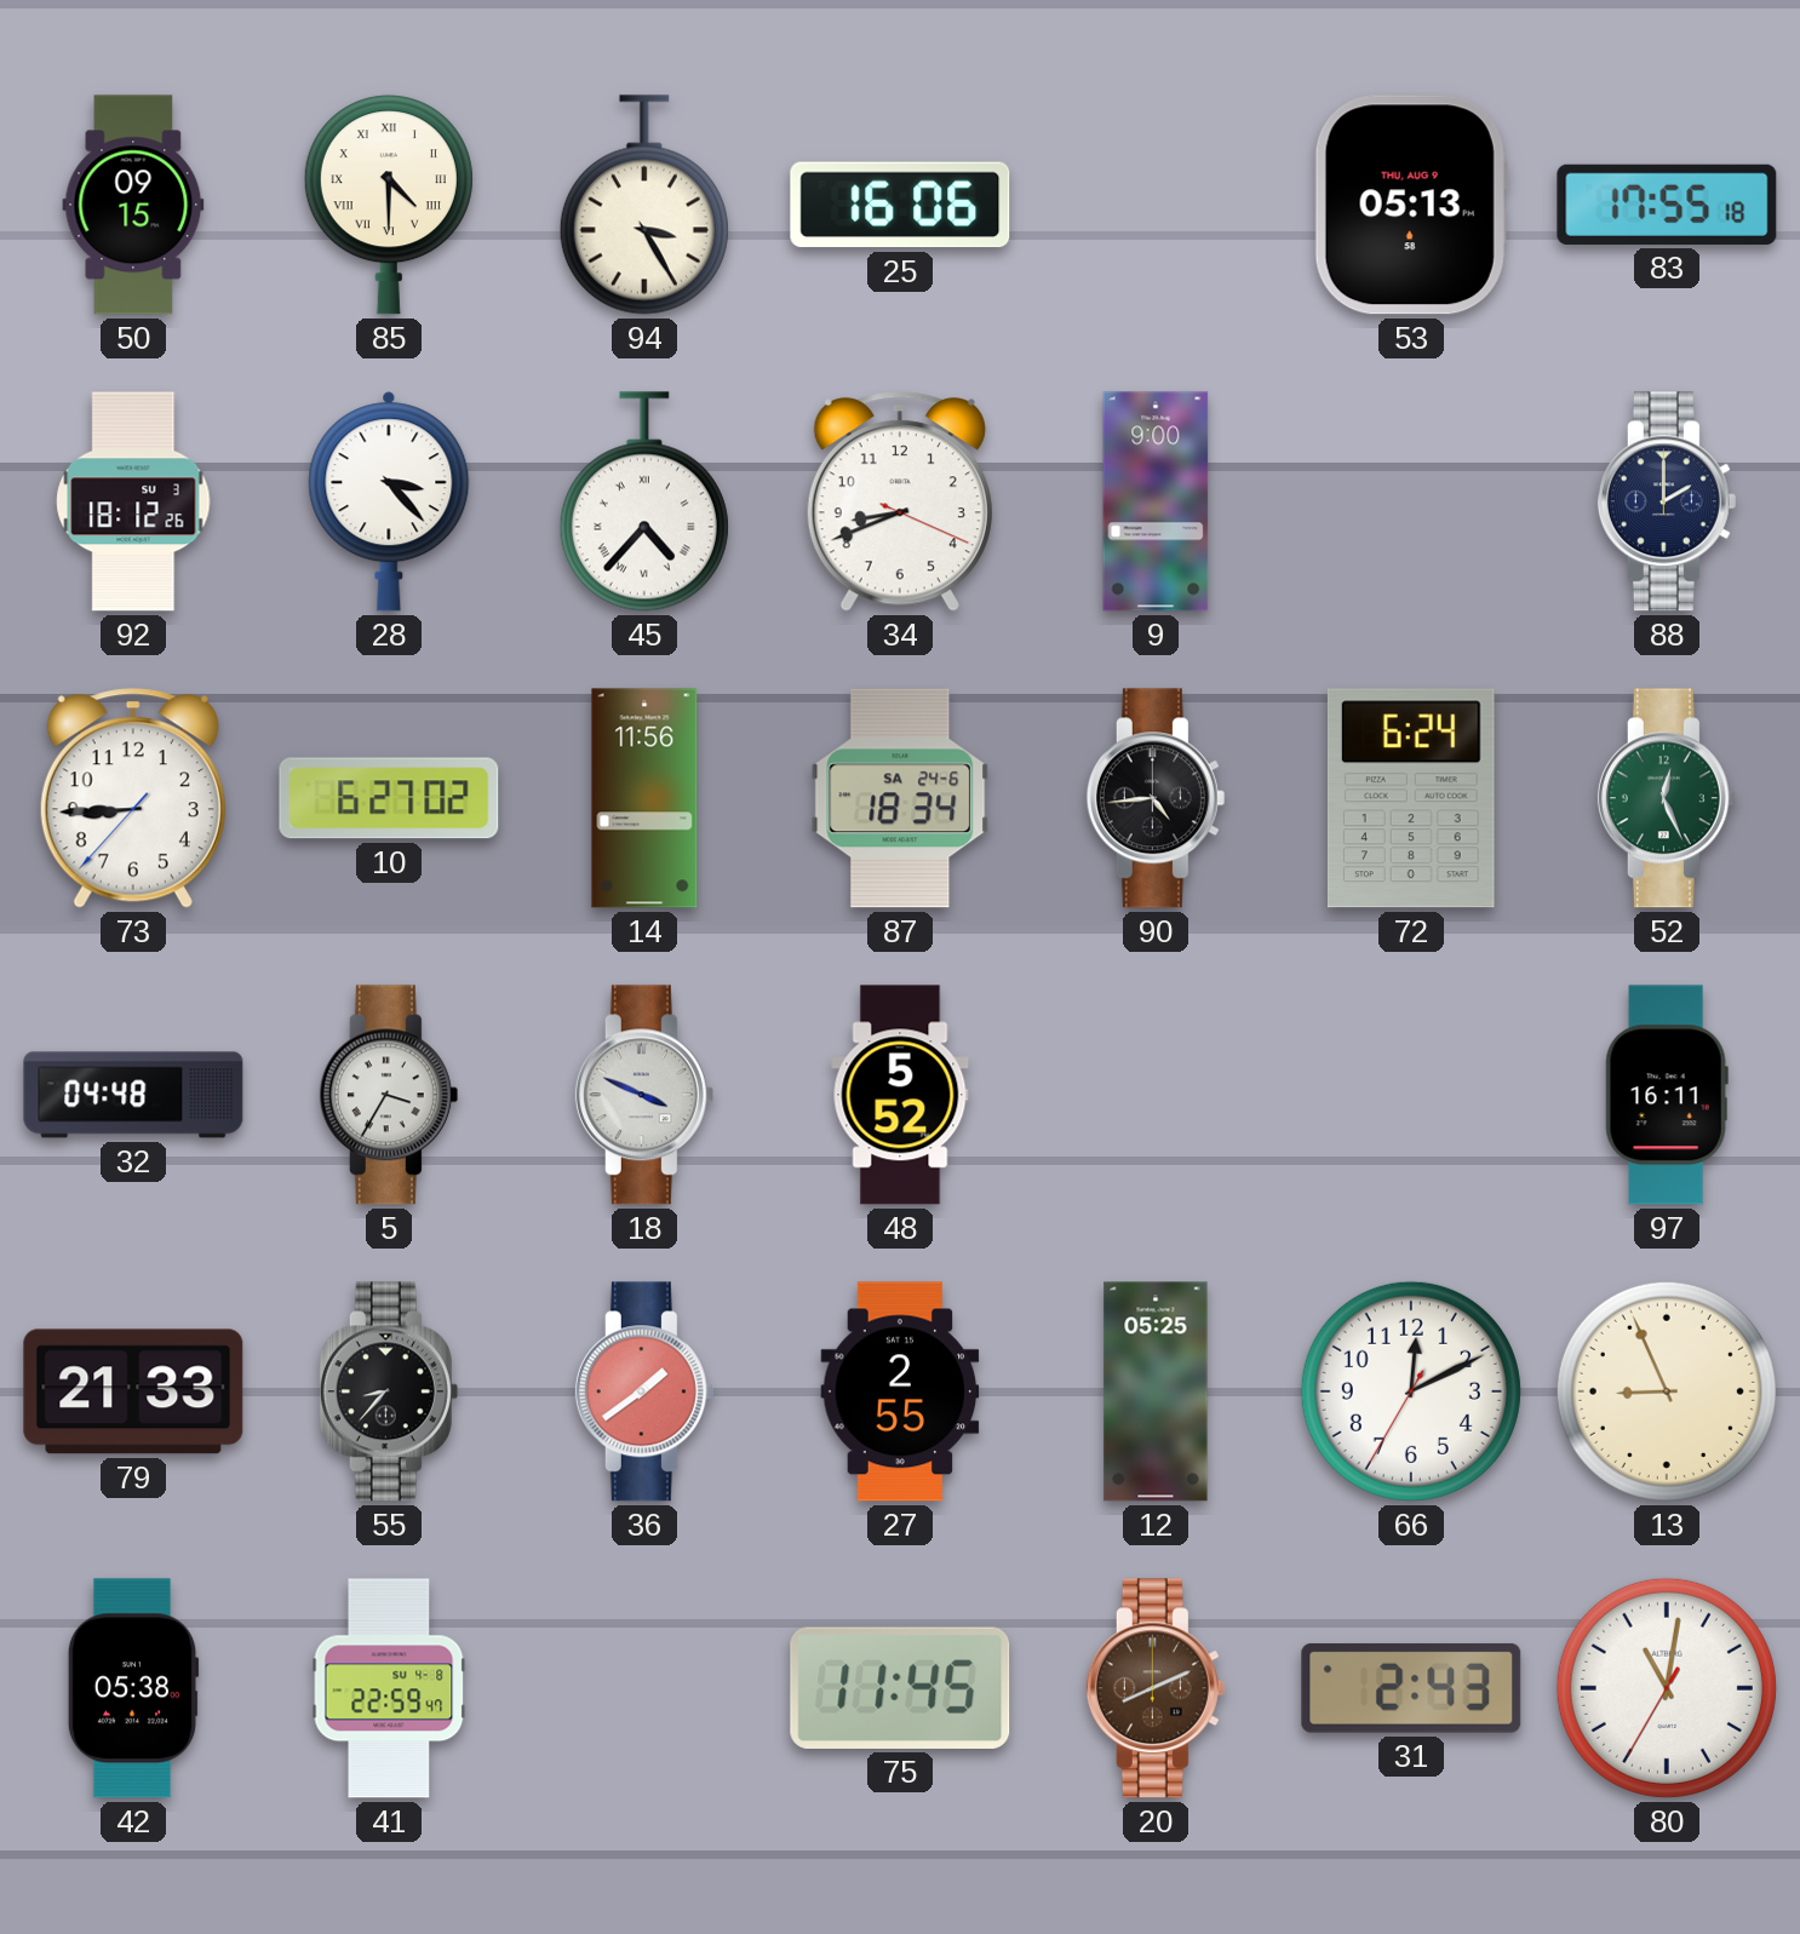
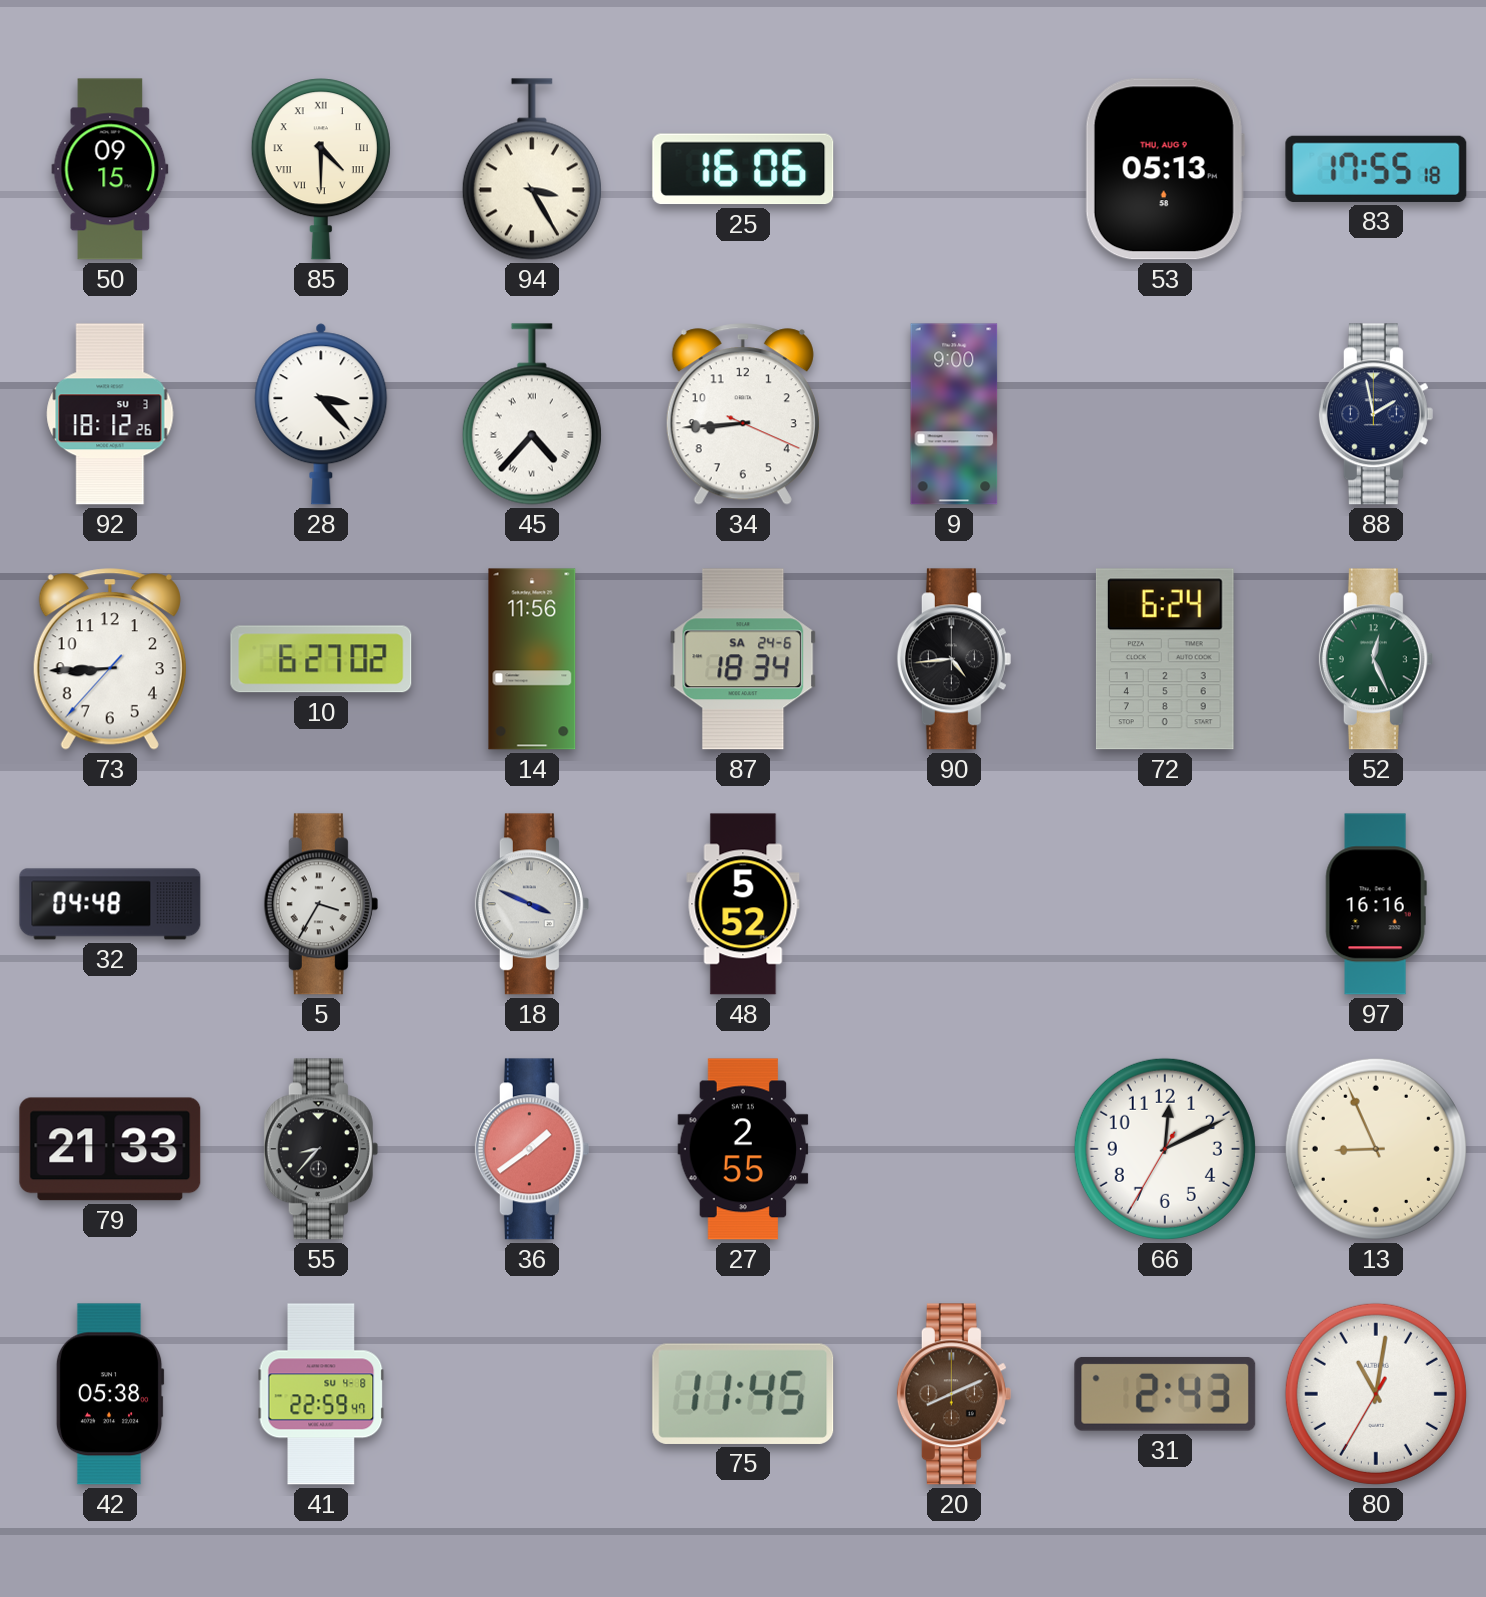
34: 8:41 -> 8:44
88: 2:00 -> 1:58
97: 16:11 -> 16:16
12: 05:25 -> none
